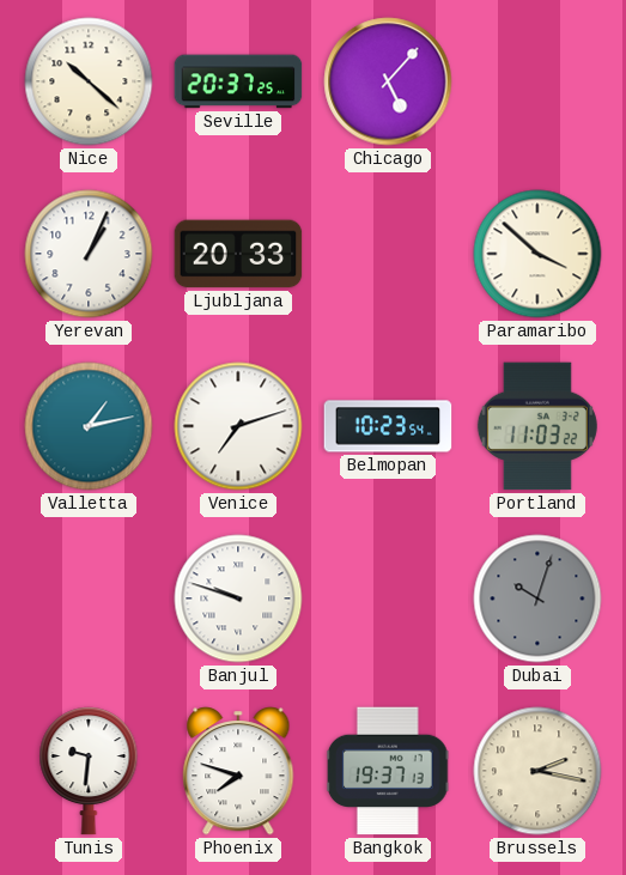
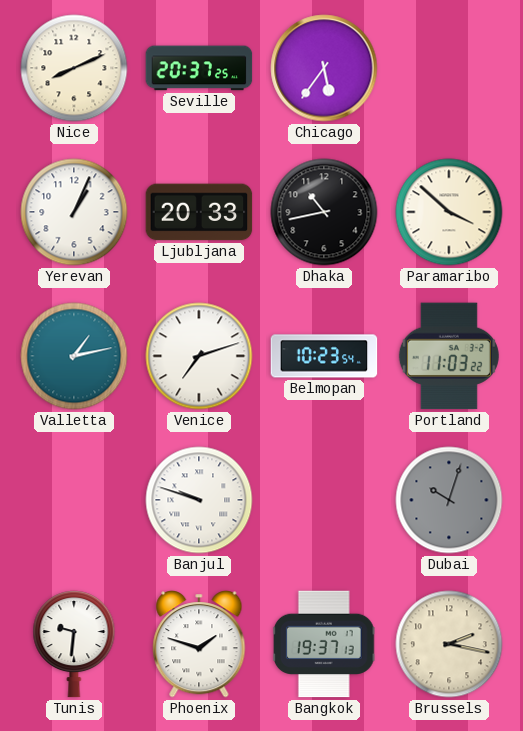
Nice: 10:22 -> 8:11
Chicago: 5:07 -> 5:36
Dhaka: none -> 10:43
Phoenix: 7:48 -> 1:48
